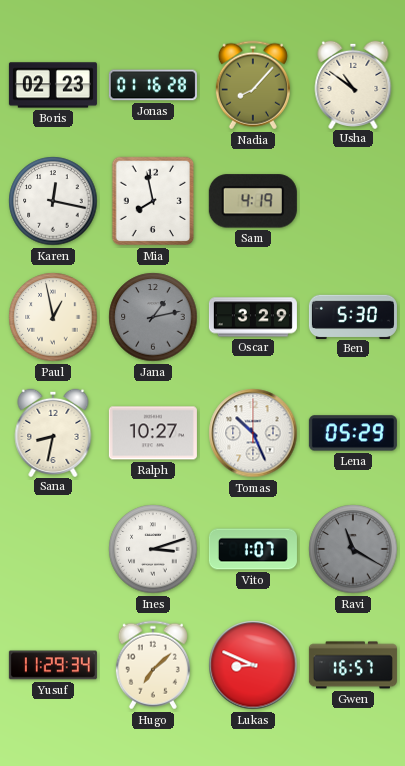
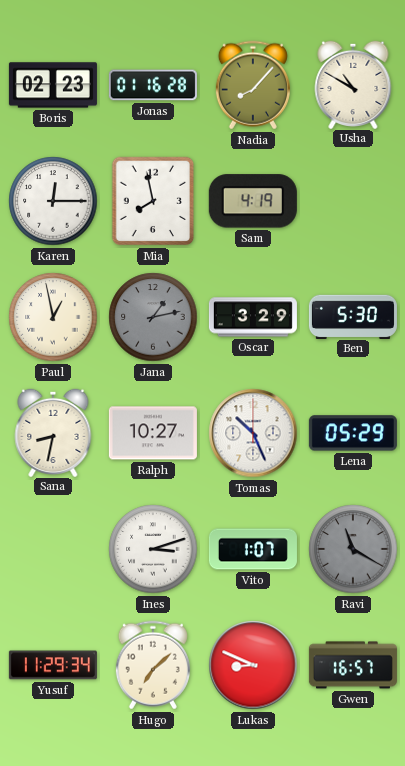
Usha: 10:51 -> 10:50
Karen: 12:17 -> 12:15
